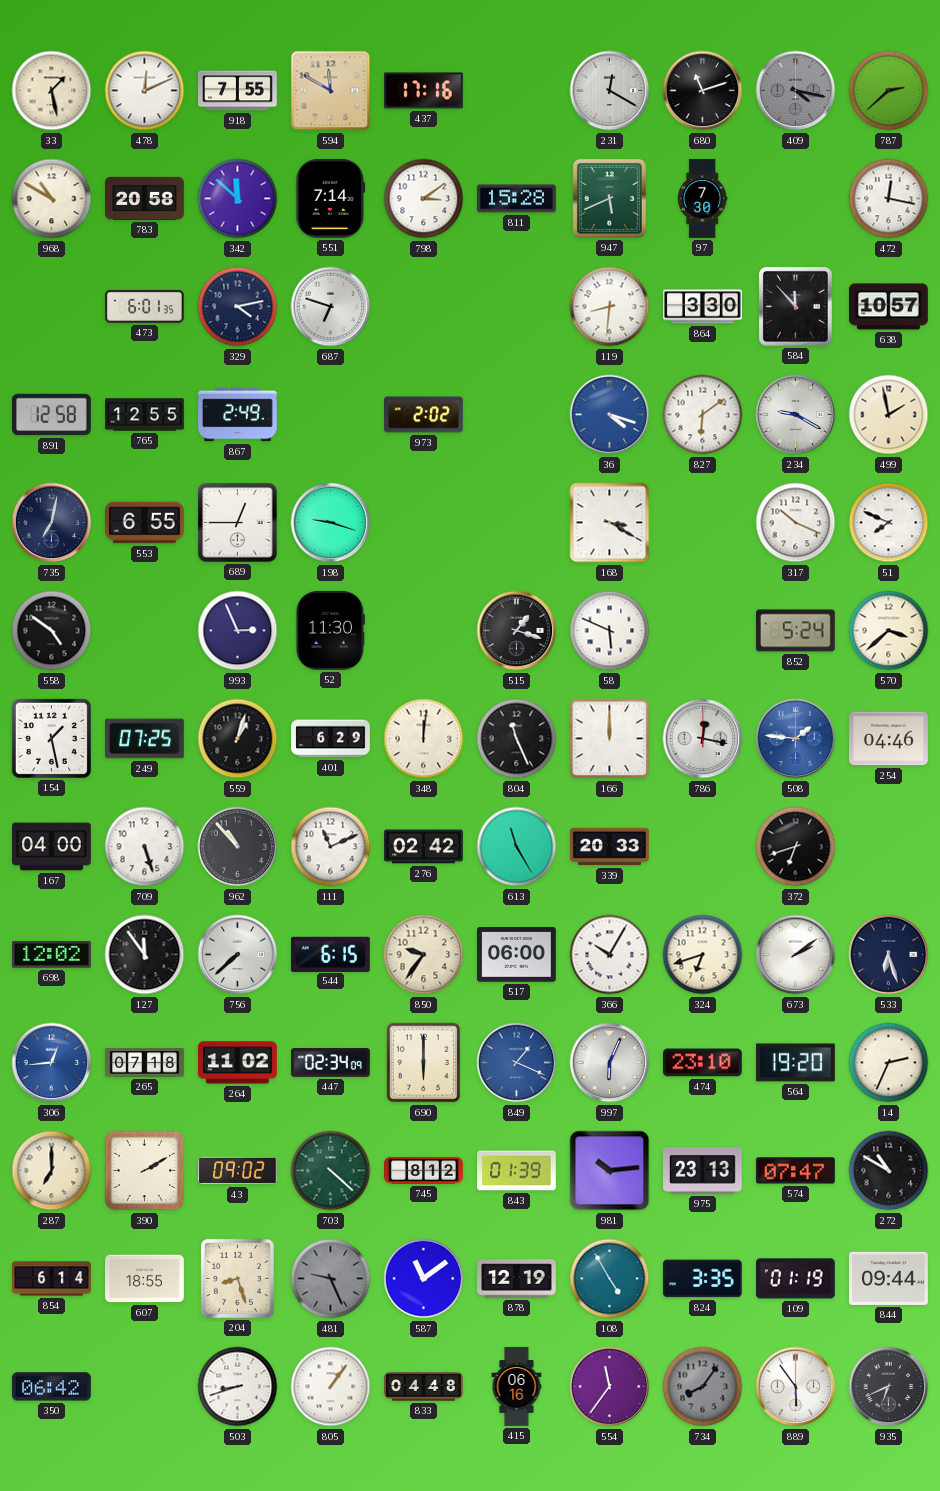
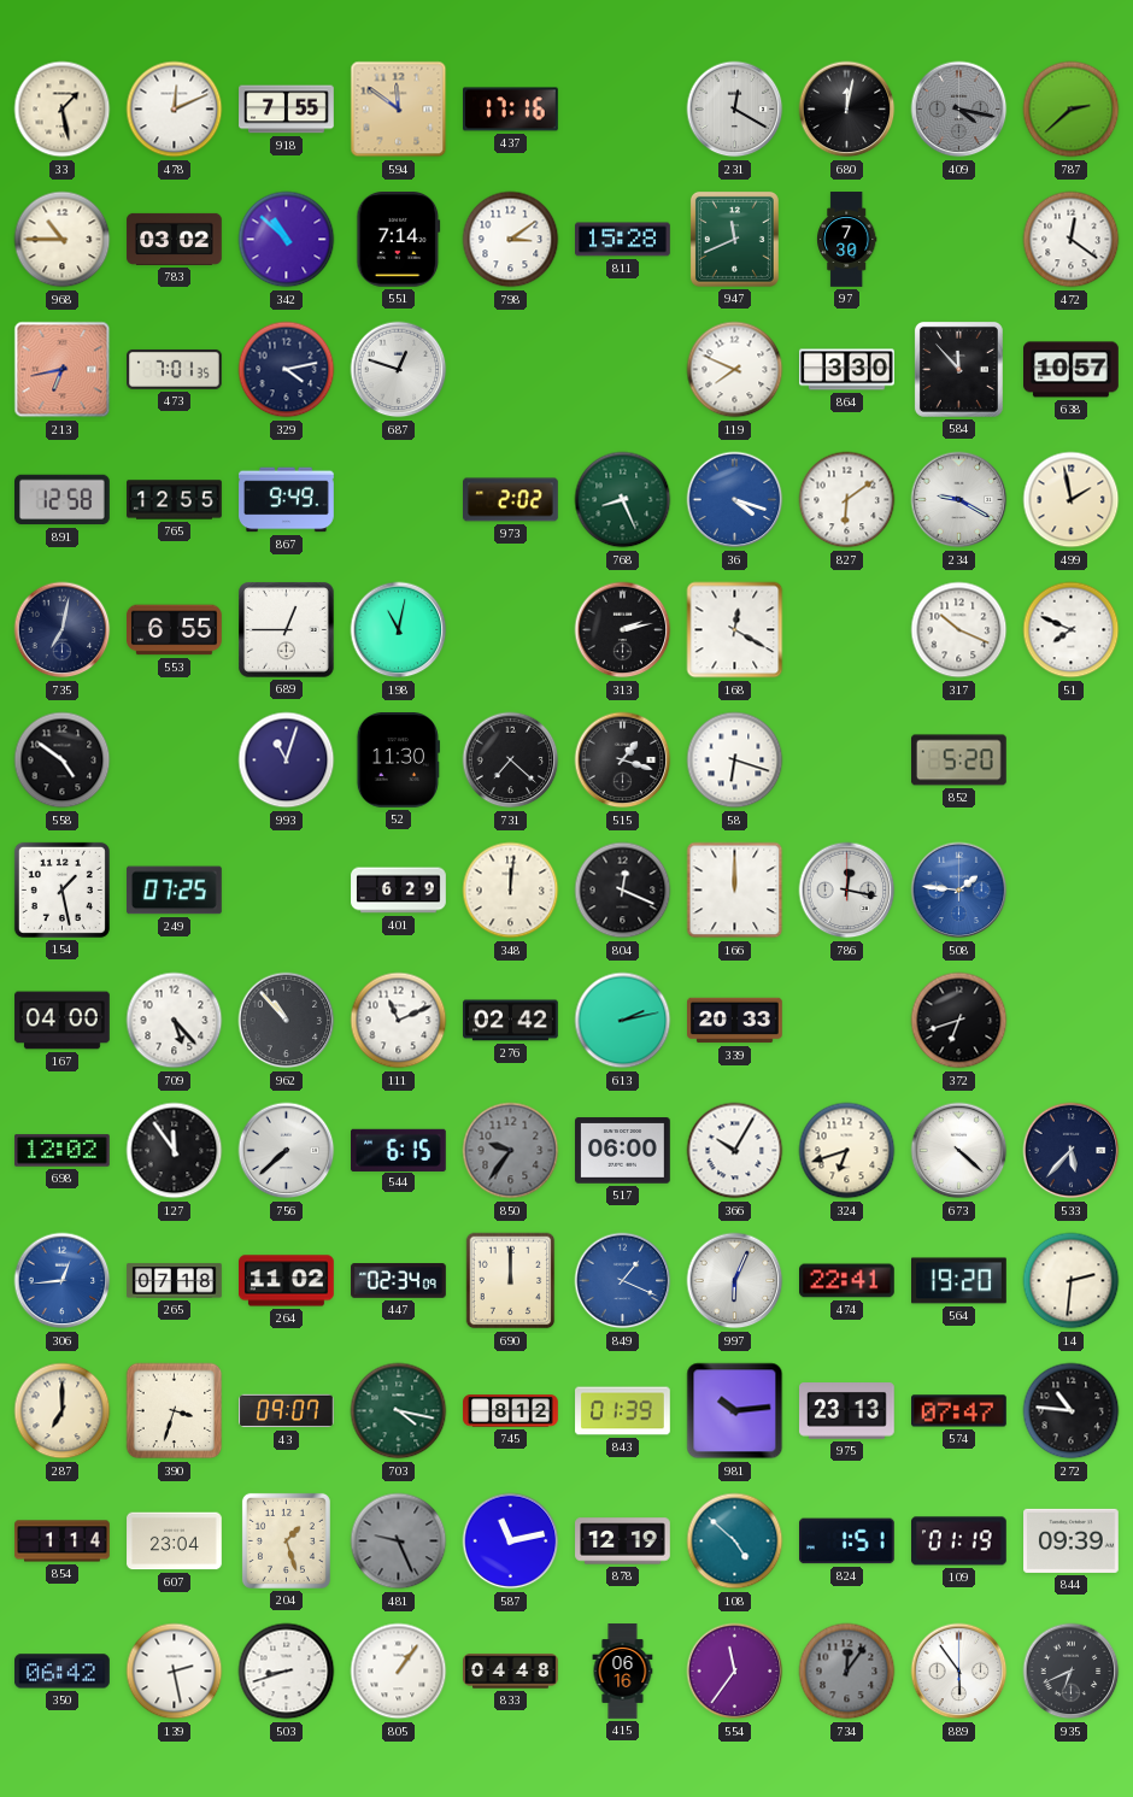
594: 11:50 -> 11:51
680: 11:12 -> 12:02
968: 10:50 -> 10:45
783: 20:58 -> 03:02
342: 11:52 -> 10:52
947: 5:41 -> 11:41
472: 12:17 -> 12:21
213: none -> 6:43
473: 6:01 -> 7:01
687: 6:48 -> 12:48
119: 8:31 -> 7:49
867: 2:49 -> 9:49
768: none -> 8:26
198: 9:18 -> 11:02
313: none -> 2:13
168: 3:20 -> 12:20
993: 2:56 -> 11:03
731: none -> 7:22
58: 5:49 -> 6:18
852: 5:24 -> 5:20
570: 3:38 -> none
559: 1:03 -> none
804: 11:26 -> 12:19
254: 04:46 -> none
709: 5:27 -> 5:23
613: 11:25 -> 2:13
850 dial: cream -> grey
673: 2:09 -> 4:22
533: 6:27 -> 5:37
690: 6:00 -> 12:00
474: 23:10 -> 22:41
14: 2:34 -> 2:31
390: 2:10 -> 3:33
43: 09:02 -> 09:07
703: 4:22 -> 4:17
272: 10:50 -> 10:46
854: 6:14 -> 1:14
607: 18:55 -> 23:04
204: 8:27 -> 1:27
587: 11:09 -> 11:13
108: 4:55 -> 4:52
824: 3:35 -> 1:51
844: 09:44 -> 09:39
139: none -> 2:28
734: 8:06 -> 12:06
